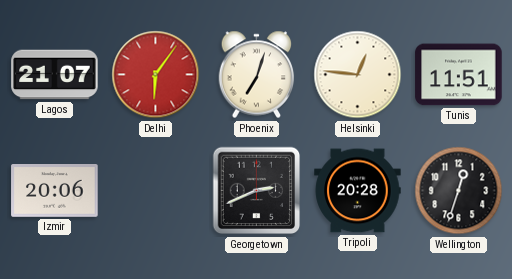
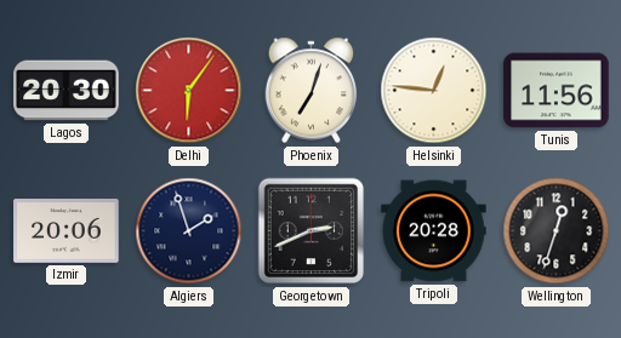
Lagos: 21:07 -> 20:30
Tunis: 11:51 -> 11:56
Algiers: none -> 1:57
